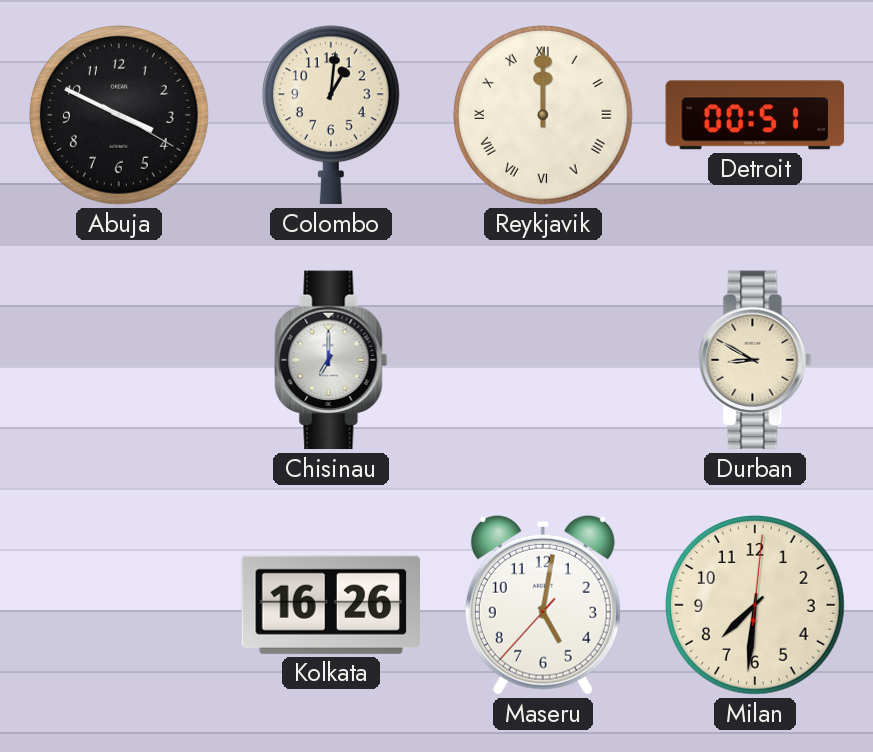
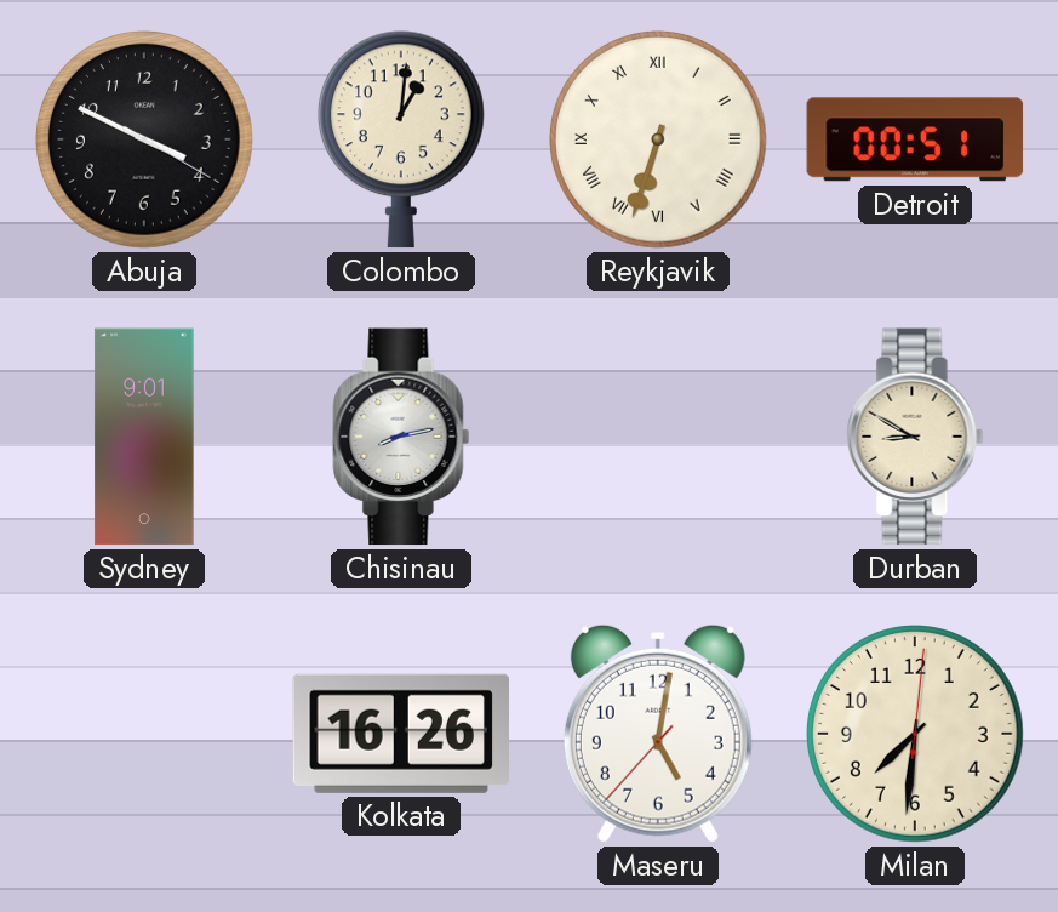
Reykjavik: 12:00 -> 6:33
Sydney: none -> 9:01
Chisinau: 7:00 -> 8:13
